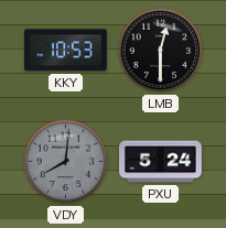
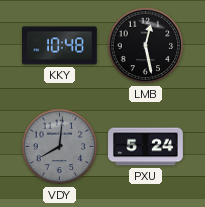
KKY: 10:53 -> 10:48
LMB: 12:30 -> 12:28
